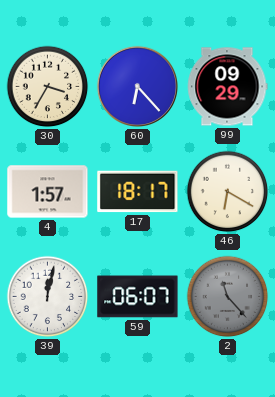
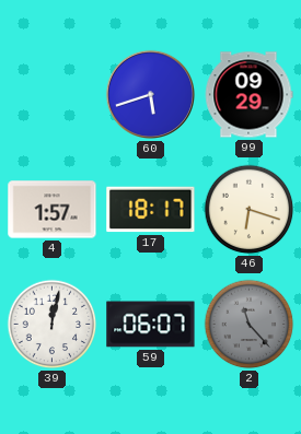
30: 3:35 -> none
60: 6:23 -> 5:42
46: 6:20 -> 6:18
